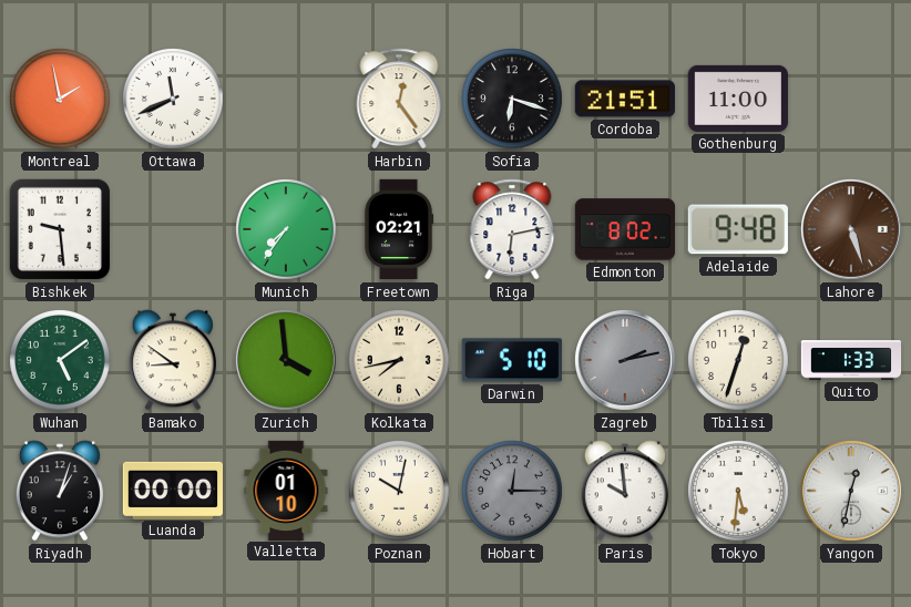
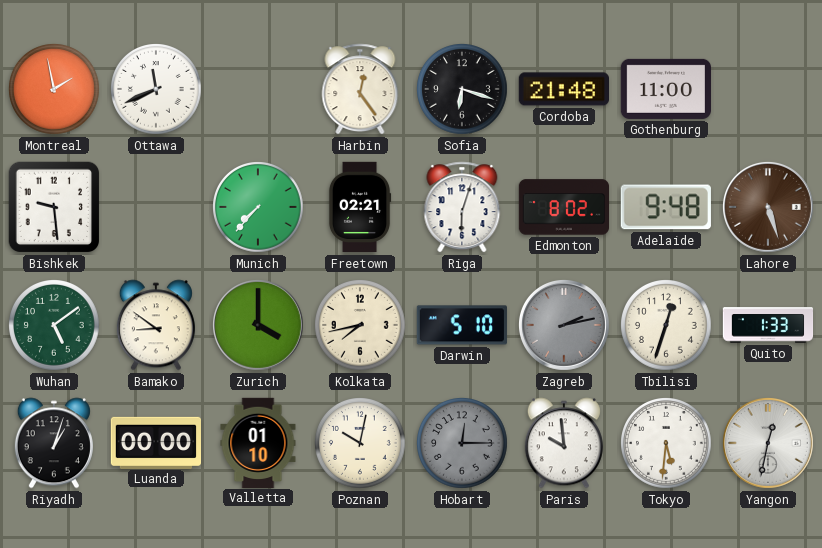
Cordoba: 21:51 -> 21:48
Munich: 7:36 -> 7:37
Riga: 6:13 -> 6:03
Zurich: 3:59 -> 4:00
